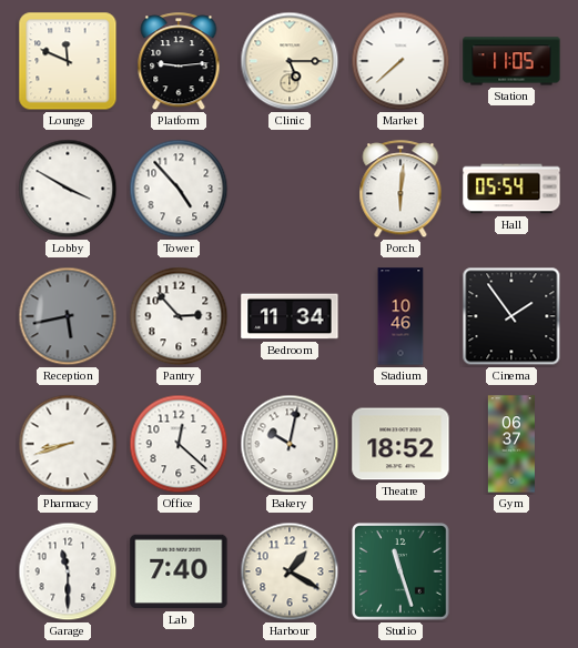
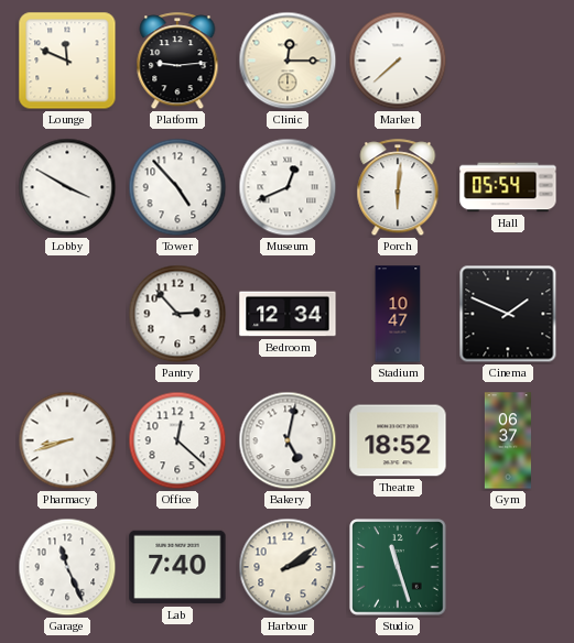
Clinic: 5:15 -> 12:15
Station: 11:05 -> none
Museum: none -> 12:41
Reception: 5:43 -> none
Bedroom: 11:34 -> 12:34
Stadium: 10:46 -> 10:47
Cinema: 1:54 -> 1:49
Bakery: 10:02 -> 5:02
Garage: 11:30 -> 11:26
Harbour: 1:20 -> 2:09
